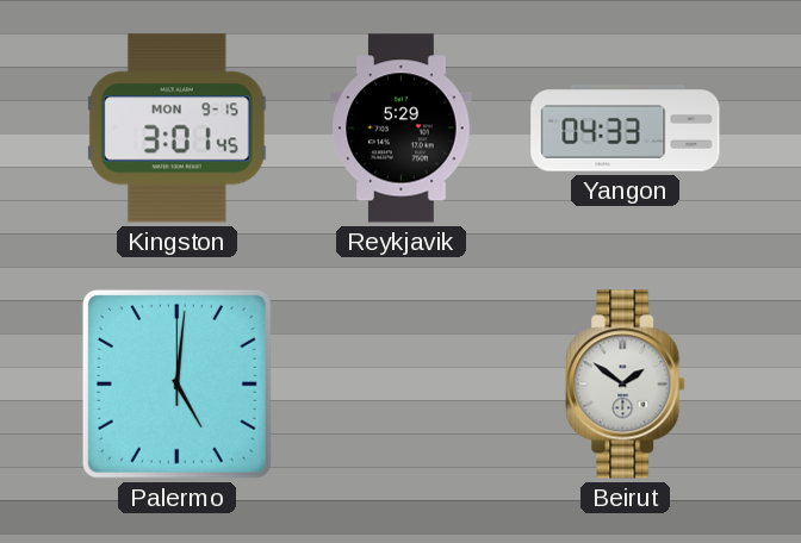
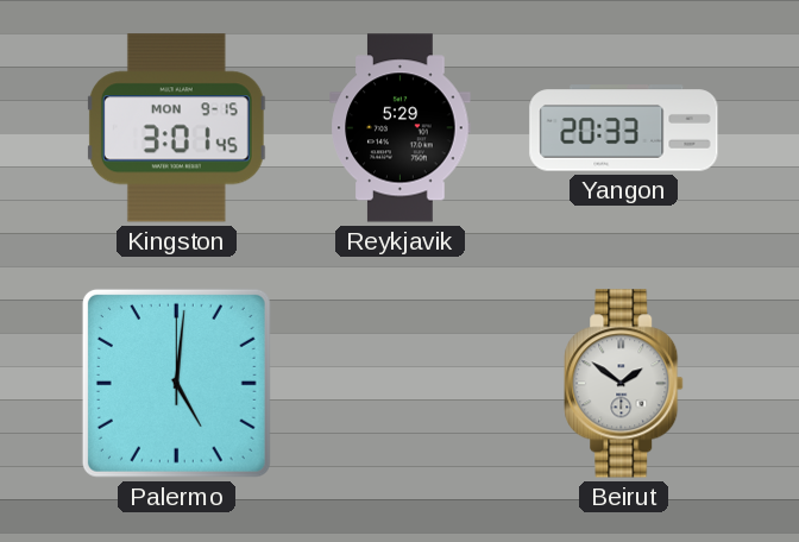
Yangon: 04:33 -> 20:33
